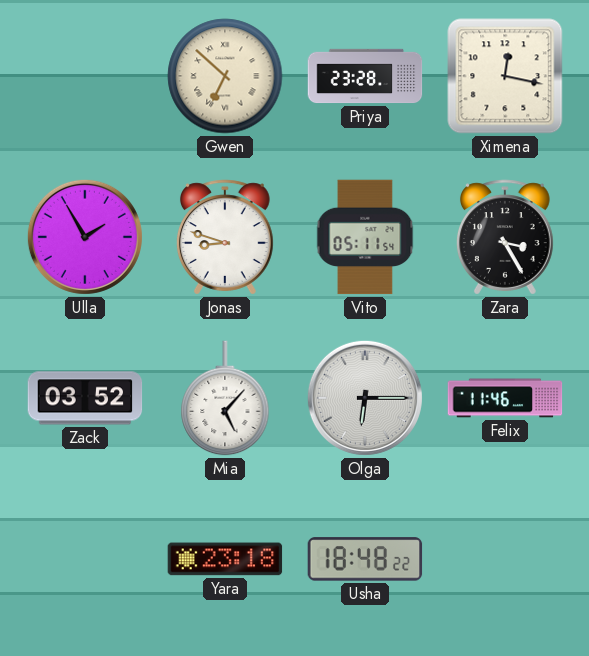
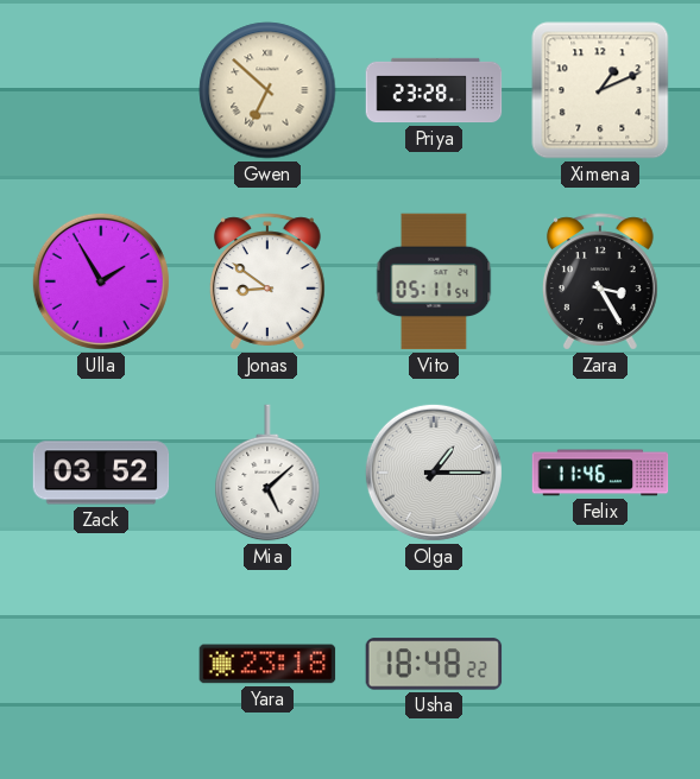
Ximena: 12:17 -> 1:11
Jonas: 8:48 -> 8:51
Mia: 5:07 -> 5:08
Olga: 6:15 -> 1:15
